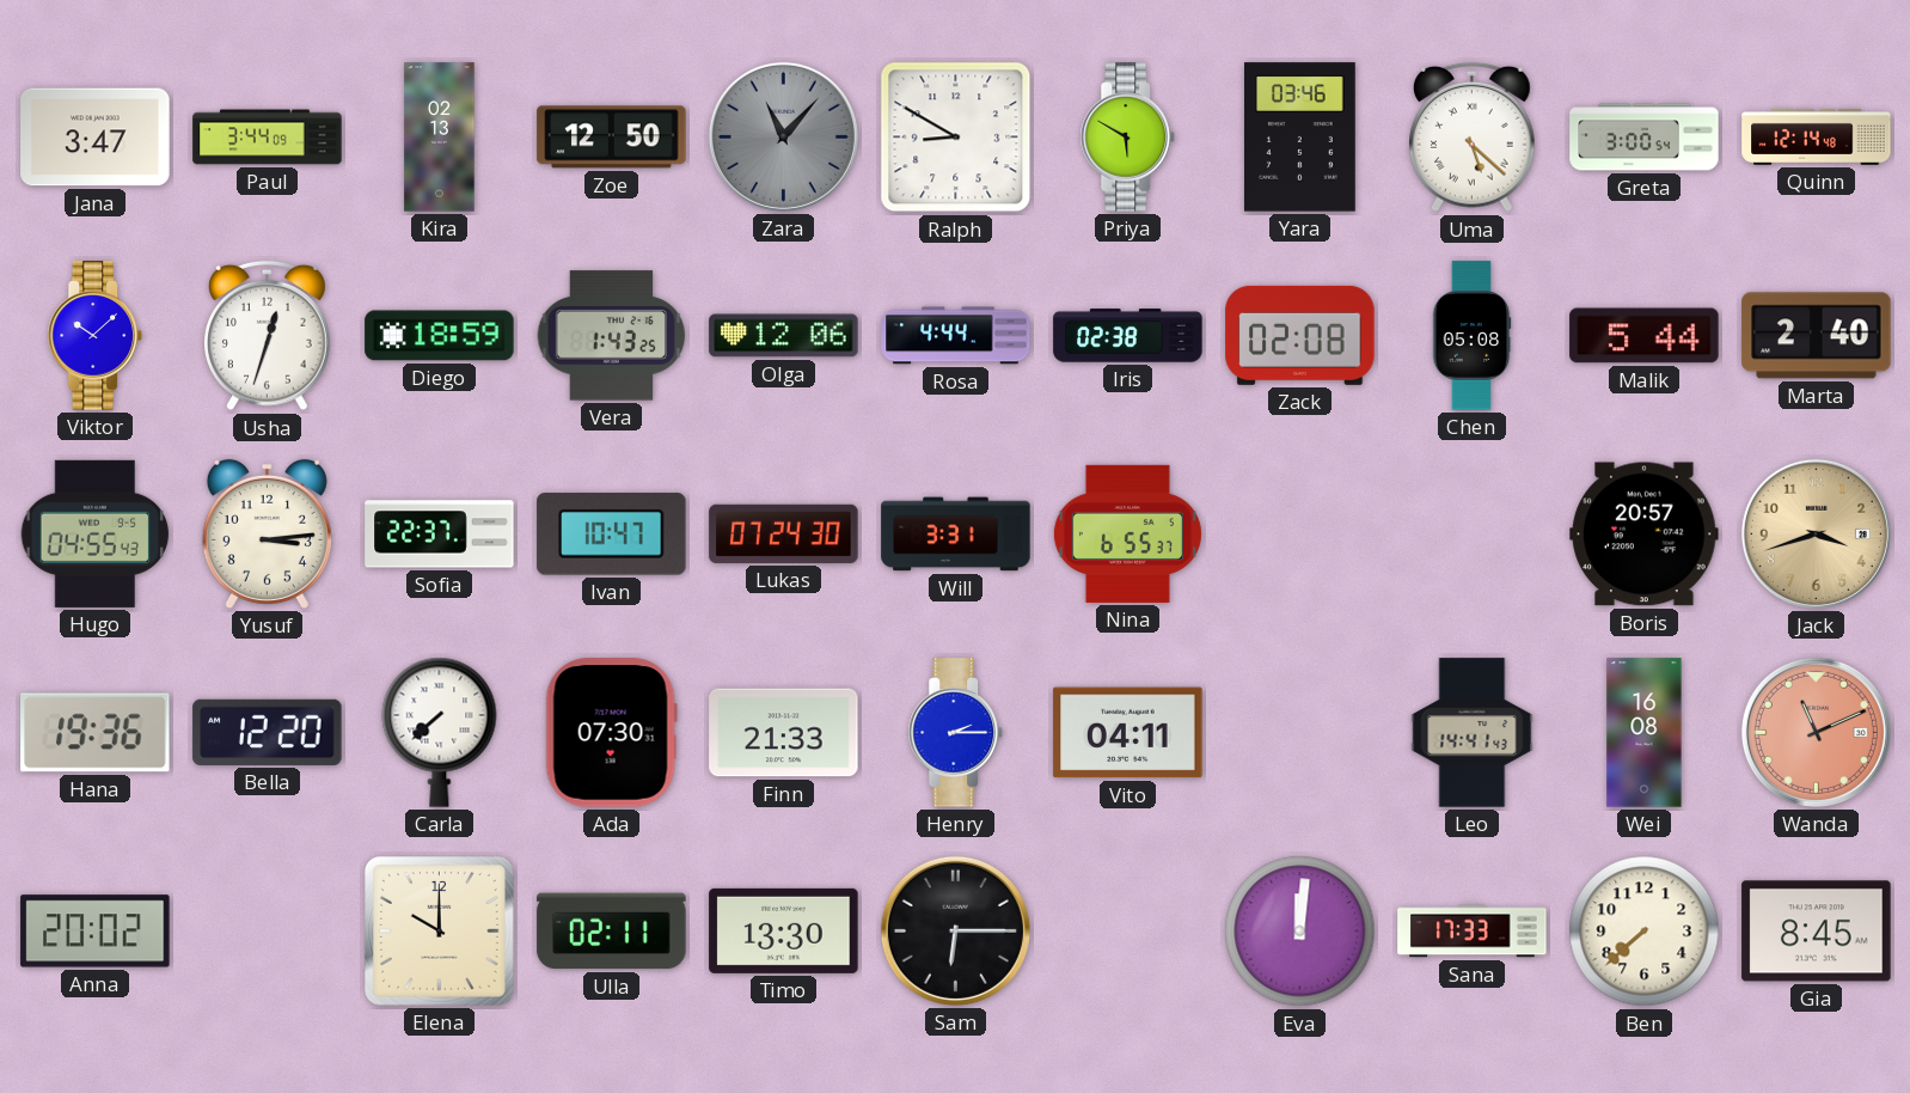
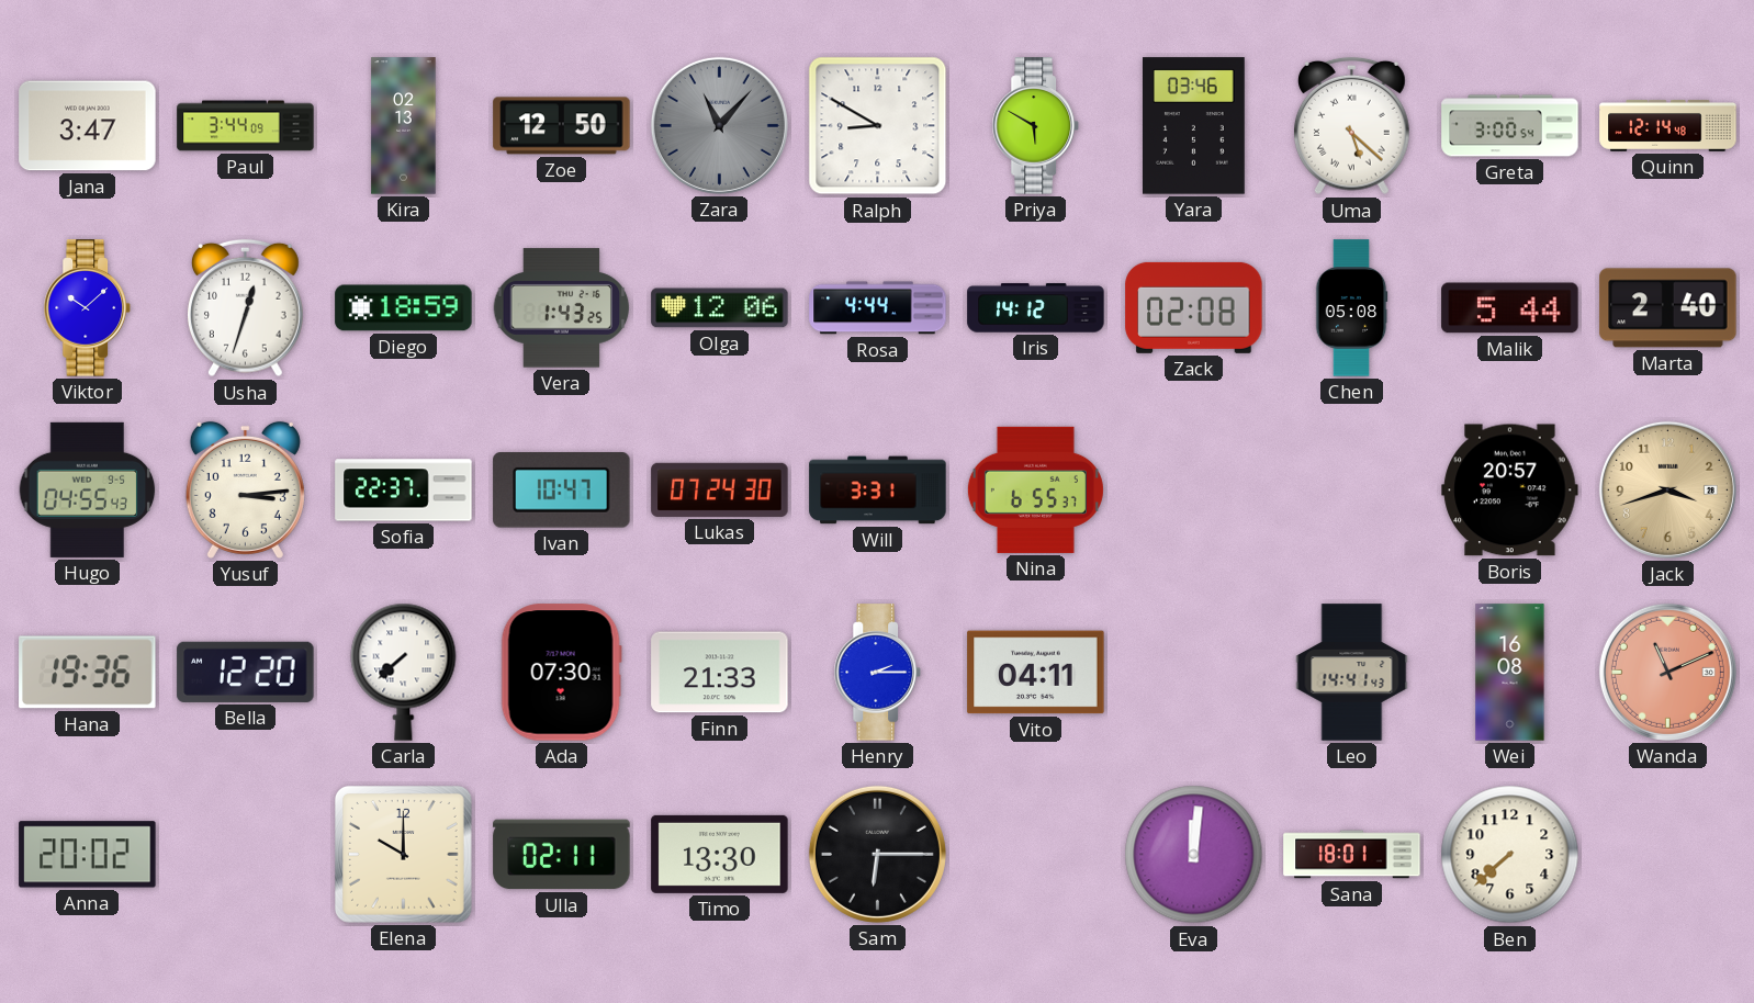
Iris: 02:38 -> 14:12
Sana: 17:33 -> 18:01
Gia: 8:45 -> none
